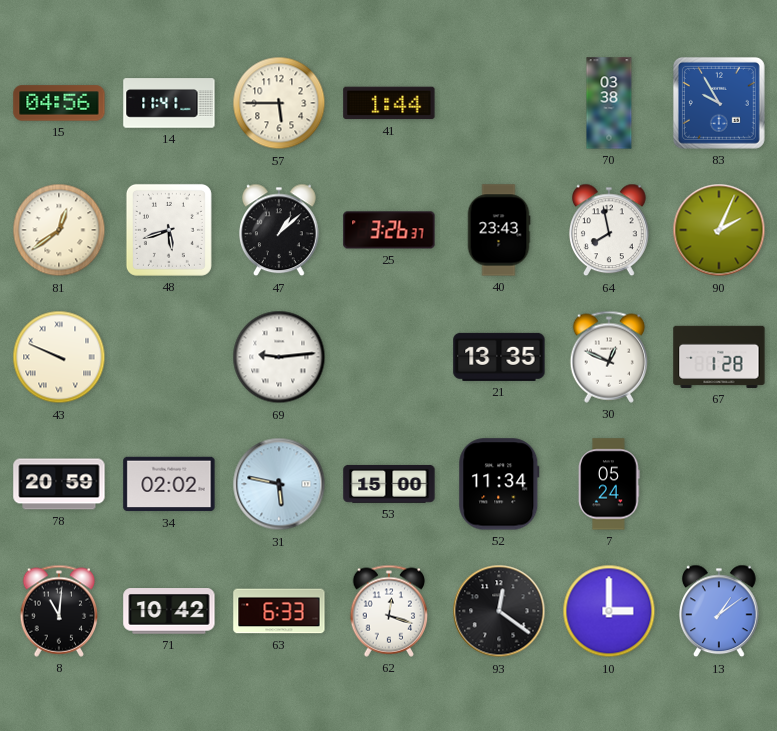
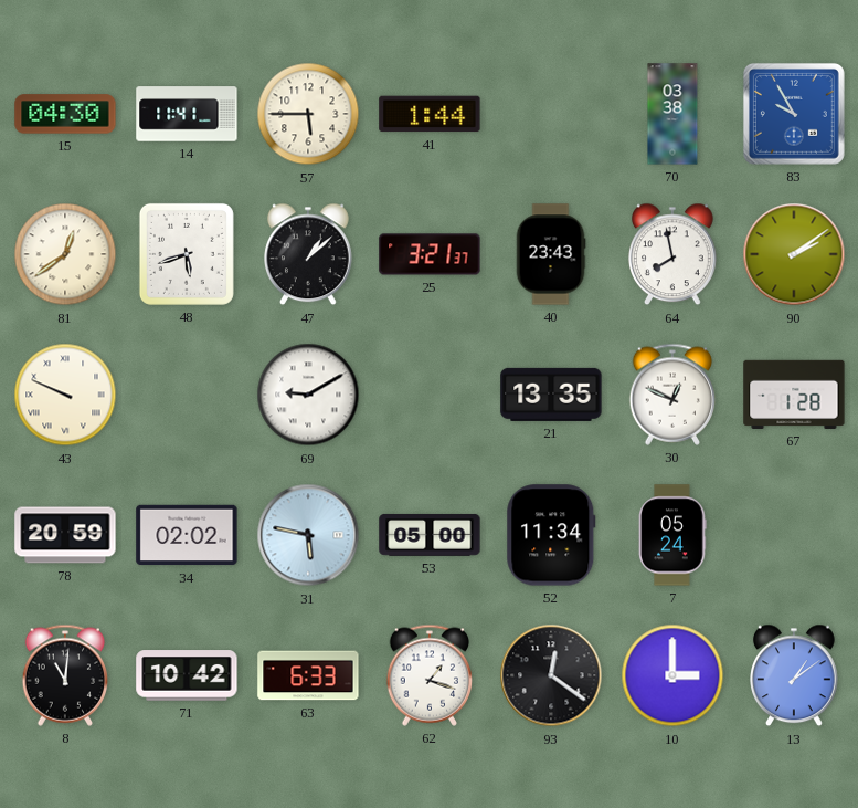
15: 04:56 -> 04:30
25: 3:26 -> 3:21
90: 2:04 -> 2:09
69: 9:14 -> 9:10
53: 15:00 -> 05:00
62: 12:18 -> 1:18
